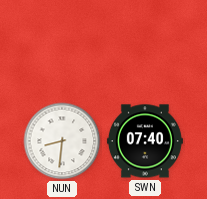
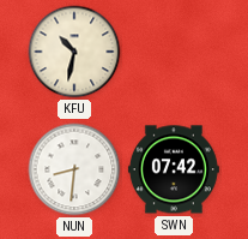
KFU: none -> 10:32
SWN: 07:40 -> 07:42
